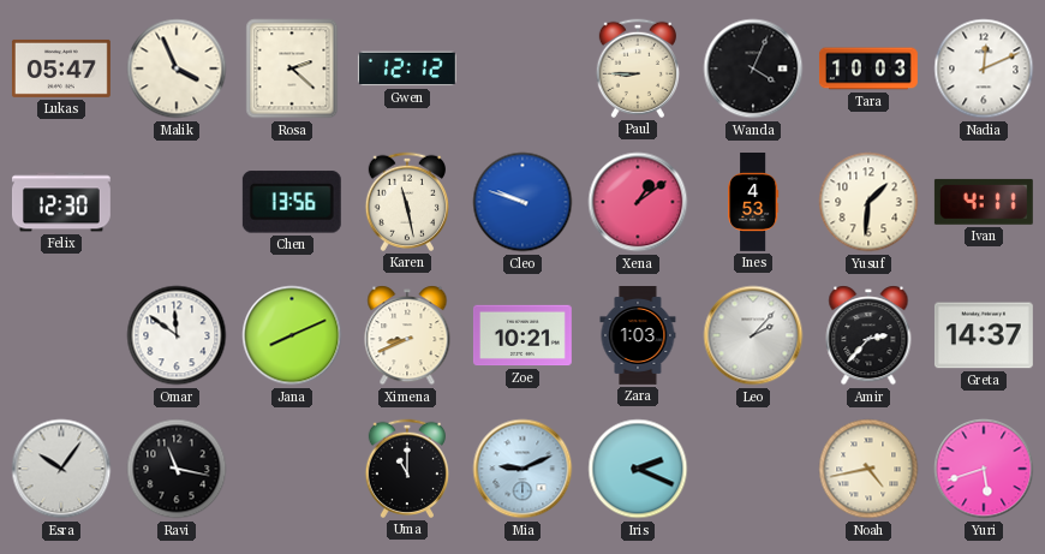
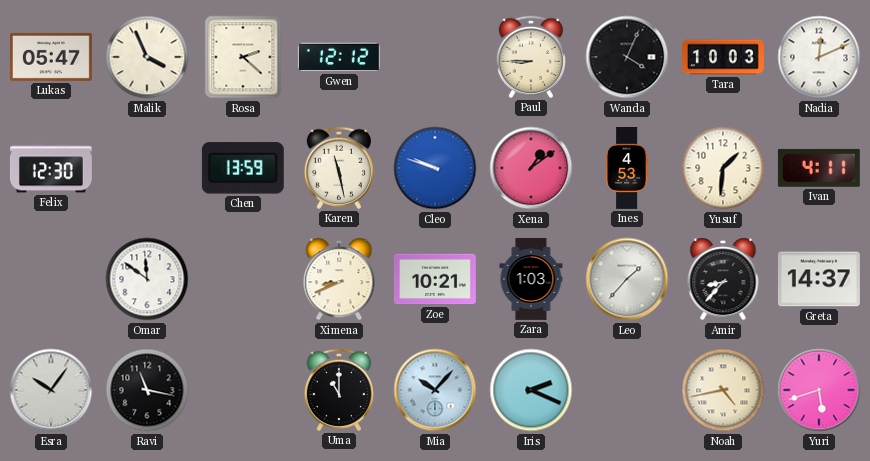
Chen: 13:56 -> 13:59
Jana: 8:11 -> none
Leo: 2:07 -> 1:37
Amir: 2:37 -> 8:37
Mia: 9:11 -> 10:07
